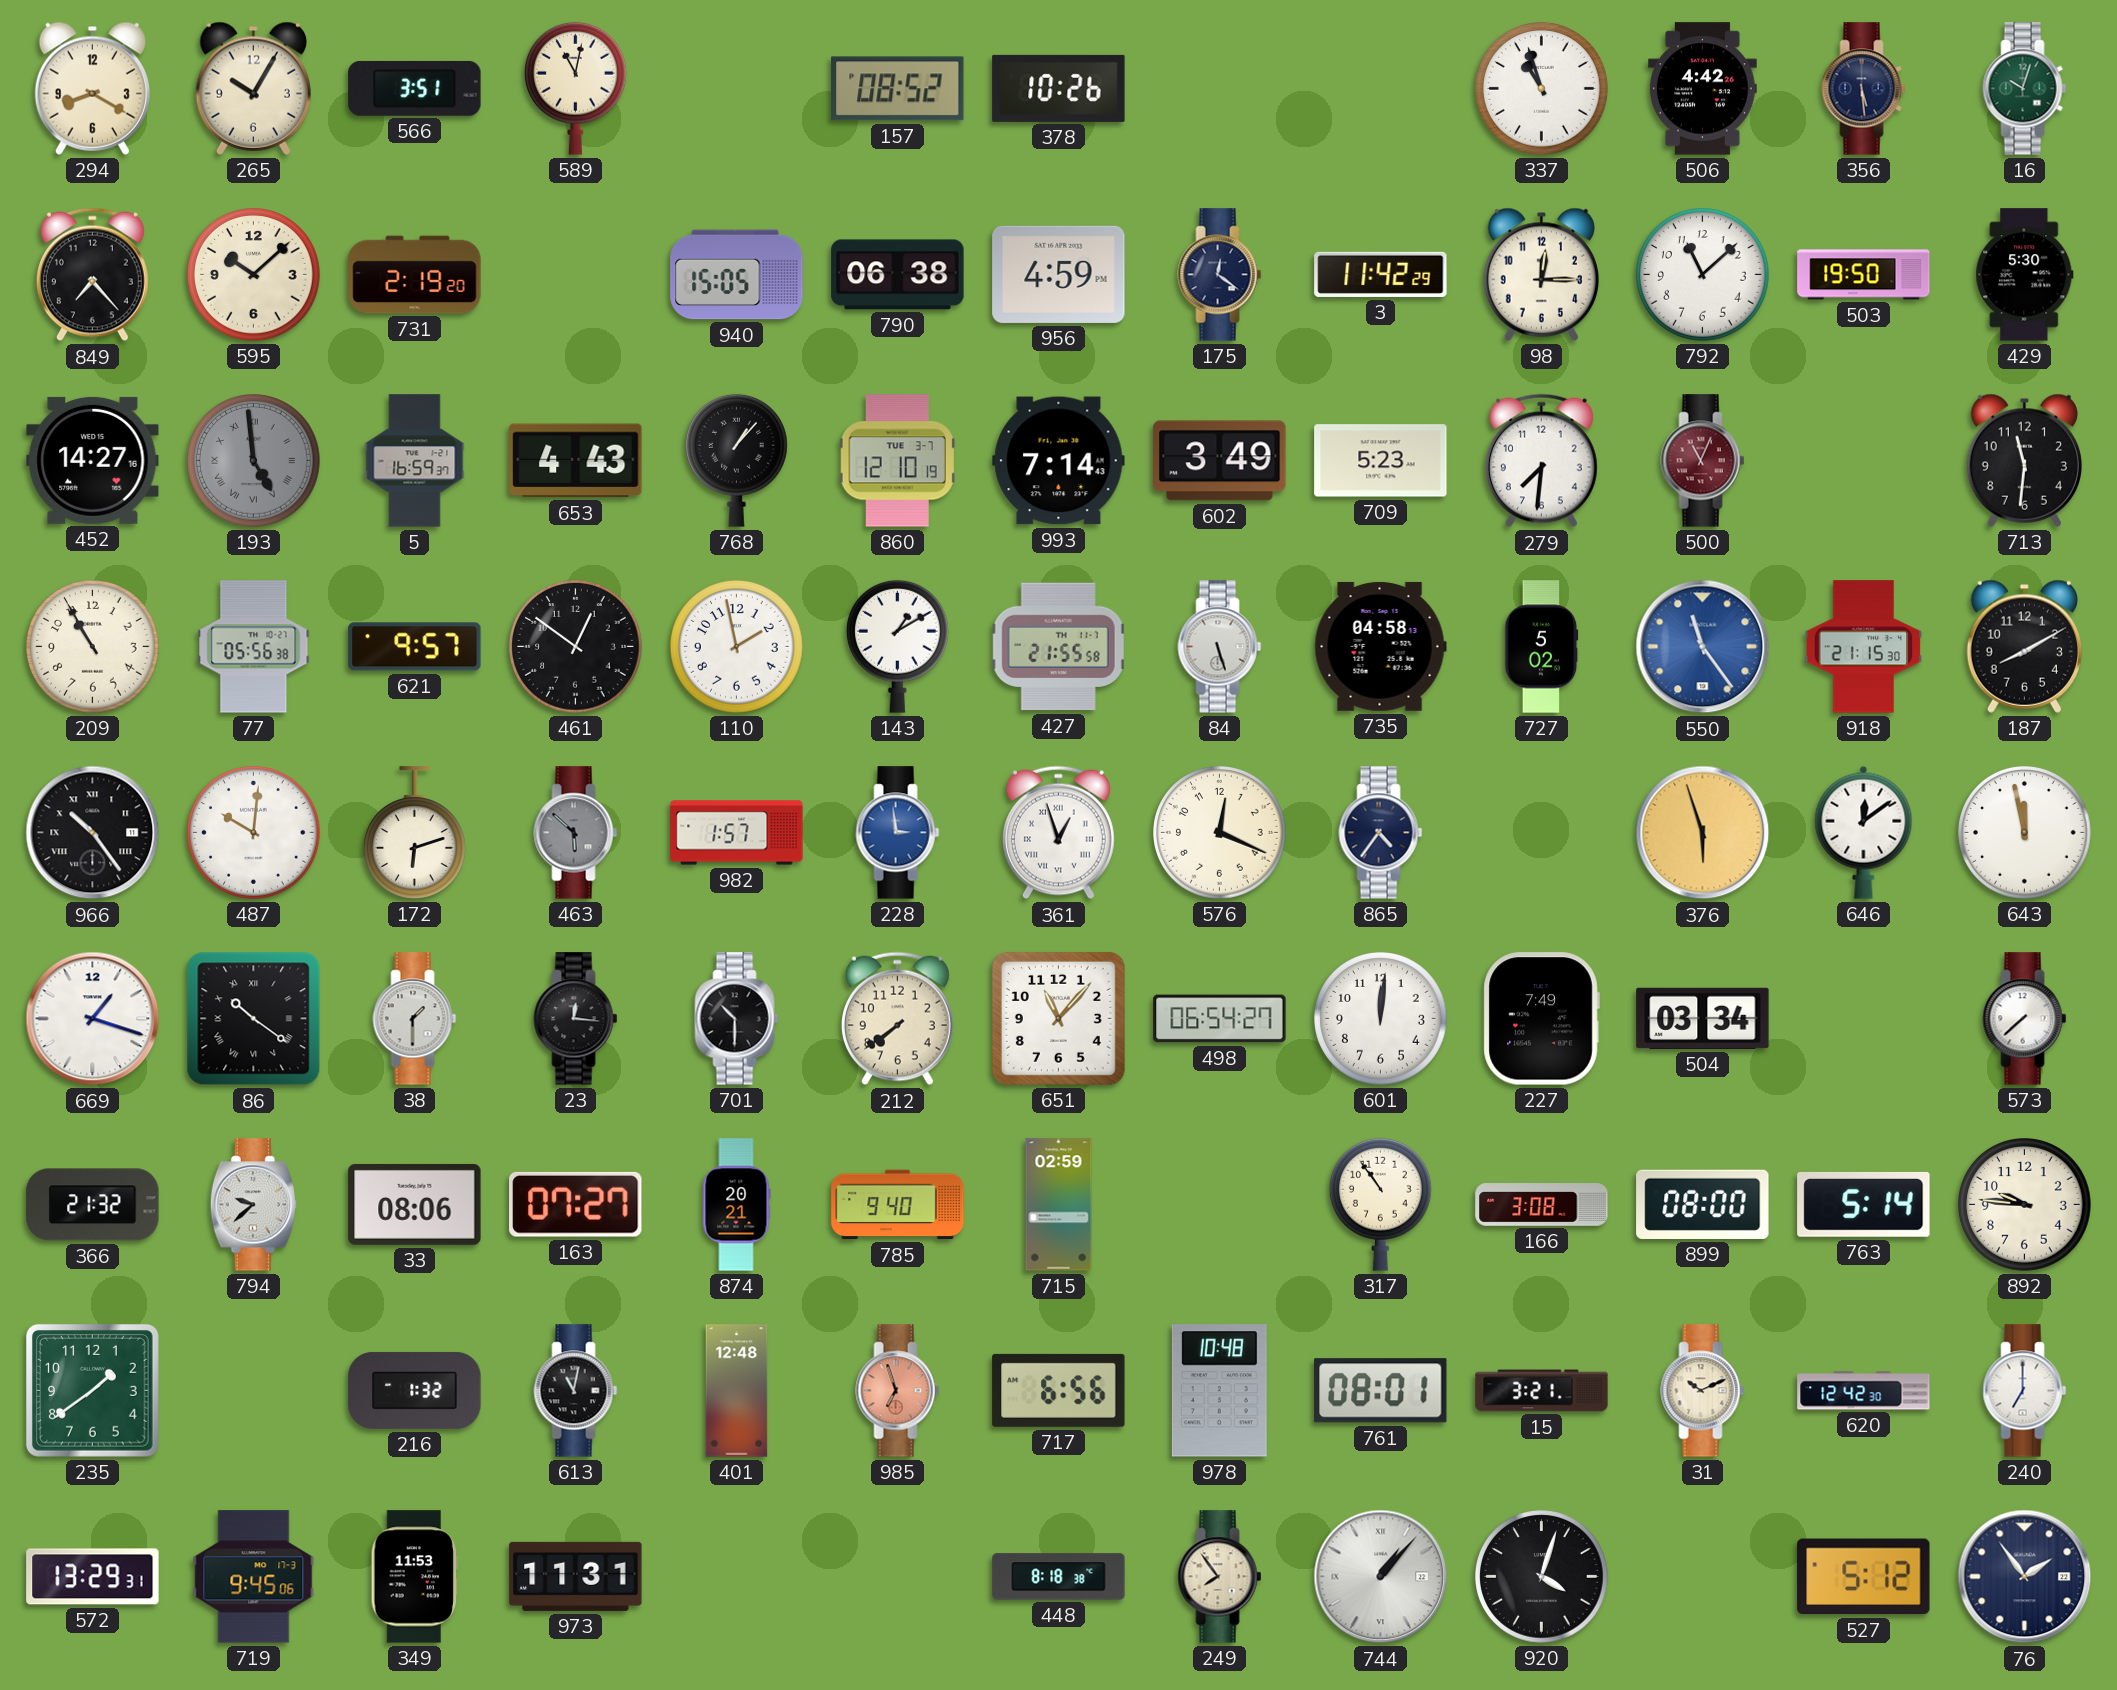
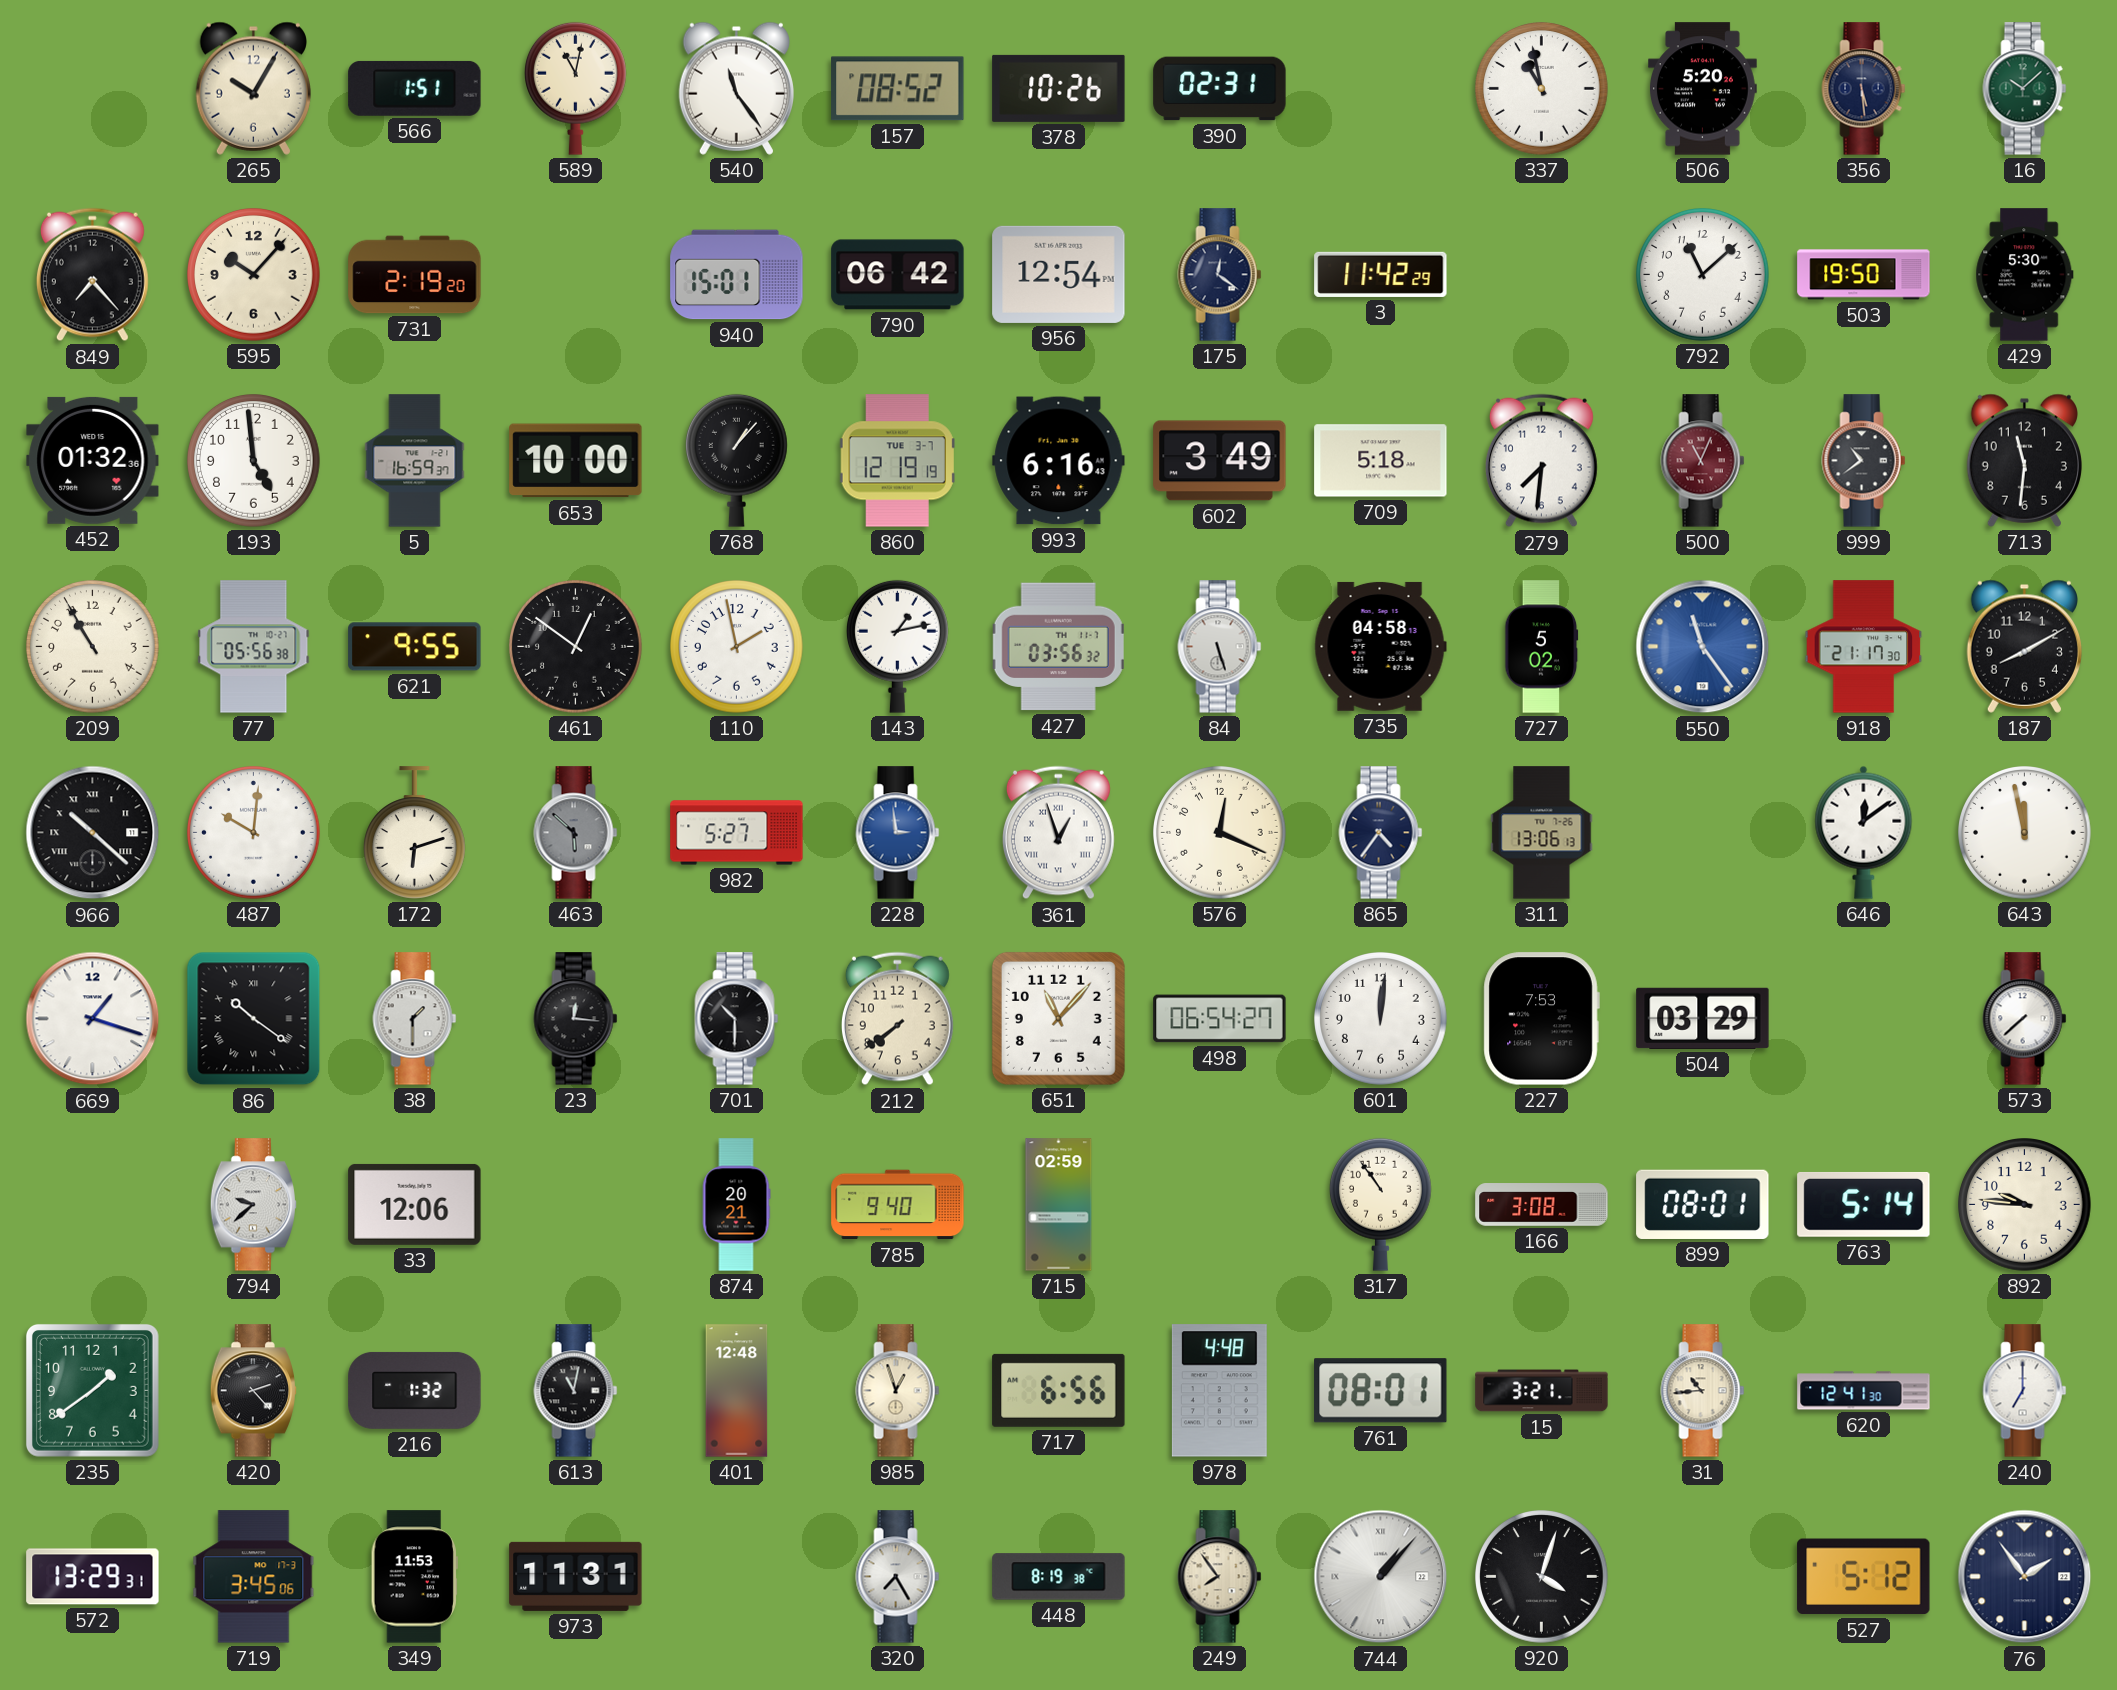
294: 8:20 -> none
566: 3:51 -> 1:51
540: none -> 11:24
390: none -> 02:31
337: 10:57 -> 10:58
506: 4:42 -> 5:20
16: 10:03 -> 10:08
595: 10:08 -> 10:07
940: 15:05 -> 15:01
790: 06:38 -> 06:42
956: 4:59 -> 12:54
98: 12:15 -> none
452: 14:27 -> 01:32
193 dial: grey -> white
193 numerals: Roman -> Arabic
653: 4:43 -> 10:00
860: 12:10 -> 12:19
993: 7:14 -> 6:16
709: 5:23 -> 5:18
999: none -> 10:39
621: 9:57 -> 9:55
143: 1:10 -> 1:13
427: 21:55 -> 03:56
918: 21:15 -> 21:17
966: 10:24 -> 10:22
982: 1:57 -> 5:27
311: none -> 13:06
376: 5:57 -> none
227: 7:49 -> 7:53
504: 03:34 -> 03:29
366: 21:32 -> none
33: 08:06 -> 12:06
163: 07:27 -> none
899: 08:00 -> 08:01
420: none -> 2:23
985: 6:57 -> 12:57
985 dial: salmon -> cream
978: 10:48 -> 4:48
31: 10:11 -> 10:44
620: 12:42 -> 12:41
719: 9:45 -> 3:45
320: none -> 7:25
448: 8:18 -> 8:19
